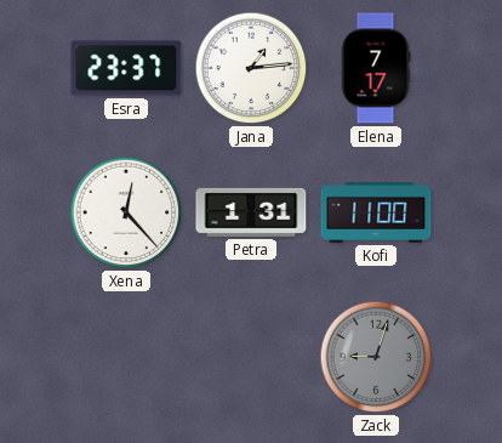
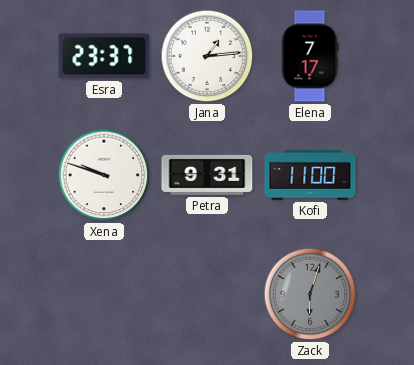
Xena: 12:23 -> 9:48
Petra: 1:31 -> 9:31
Zack: 9:03 -> 6:03
